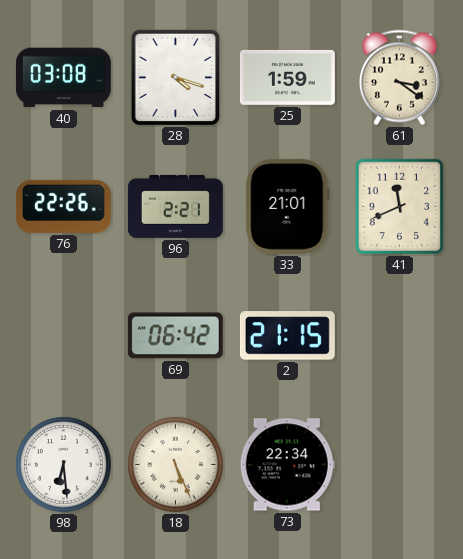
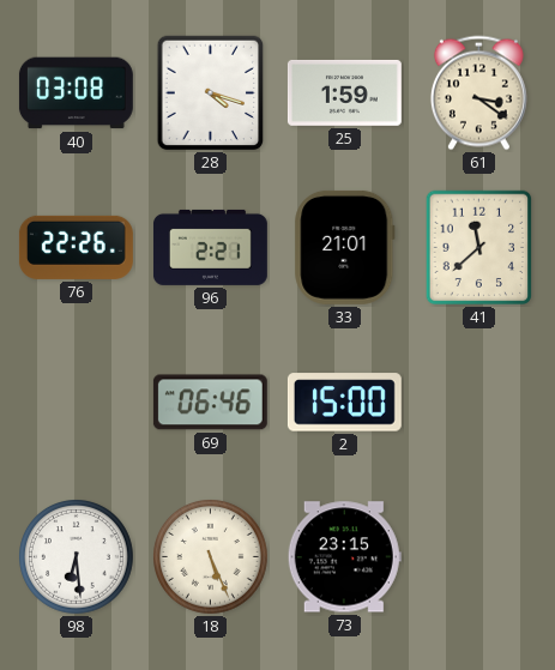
41: 11:41 -> 11:38
69: 06:42 -> 06:46
2: 21:15 -> 15:00
73: 22:34 -> 23:15
